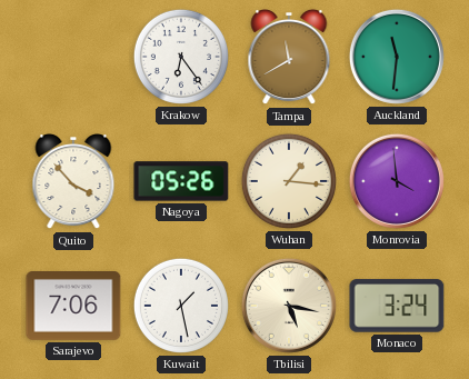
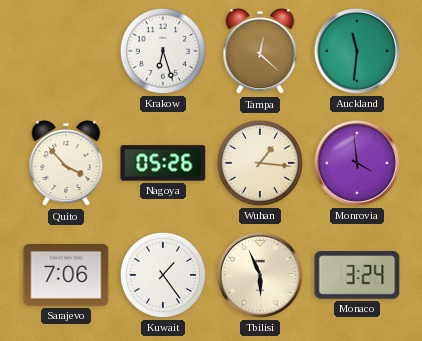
Krakow: 6:24 -> 6:27
Tampa: 11:40 -> 12:22
Kuwait: 1:28 -> 1:24
Tbilisi: 5:17 -> 5:56
